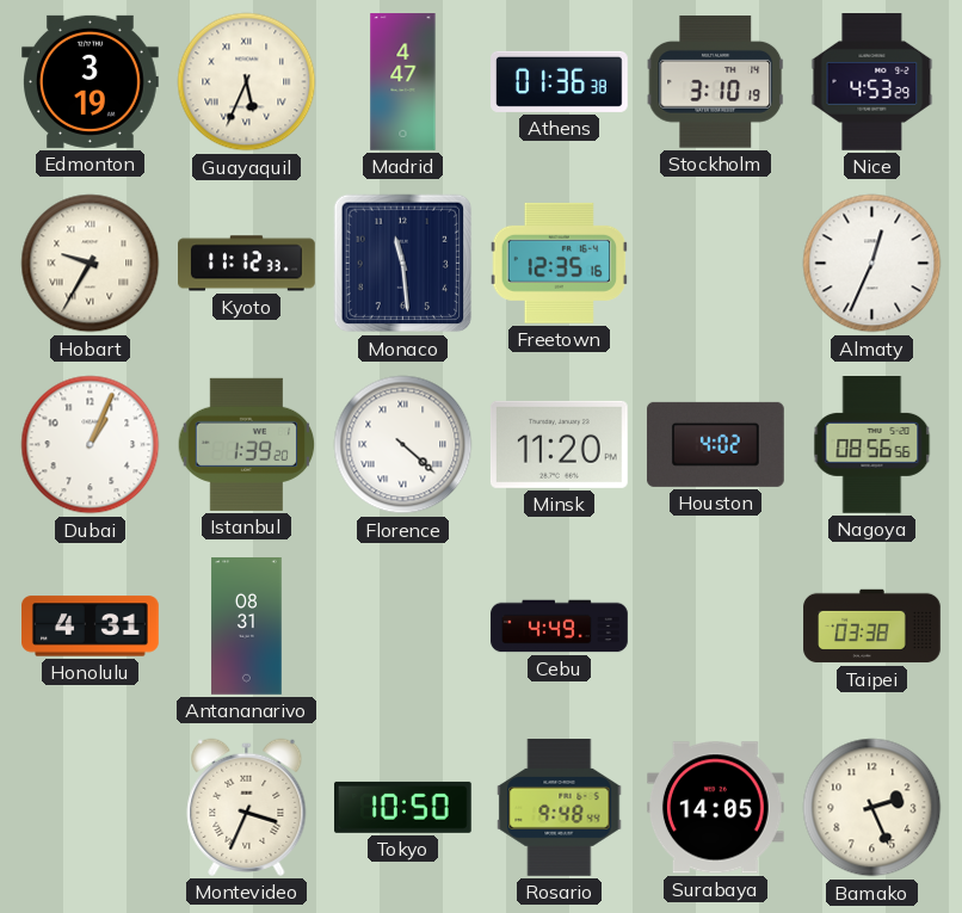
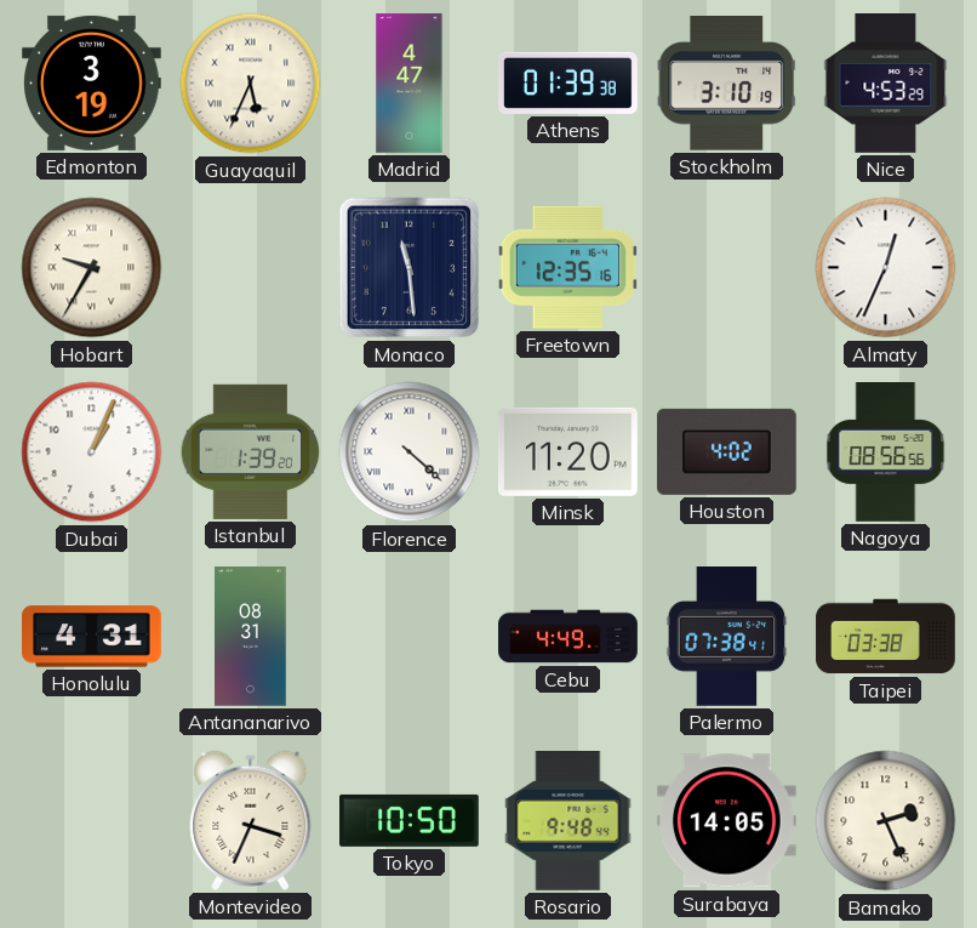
Athens: 01:36 -> 01:39
Kyoto: 11:12 -> none
Palermo: none -> 07:38
